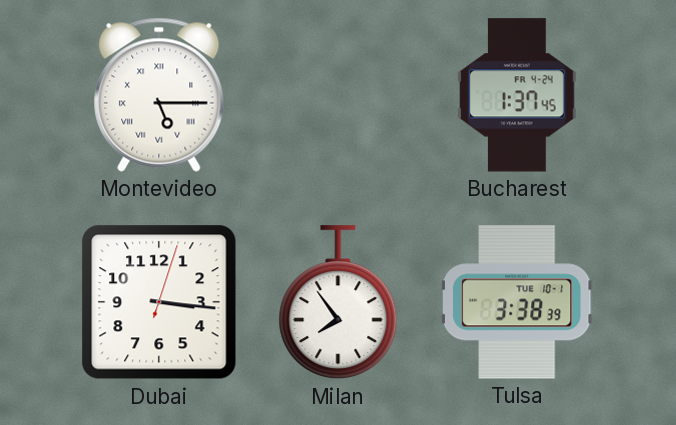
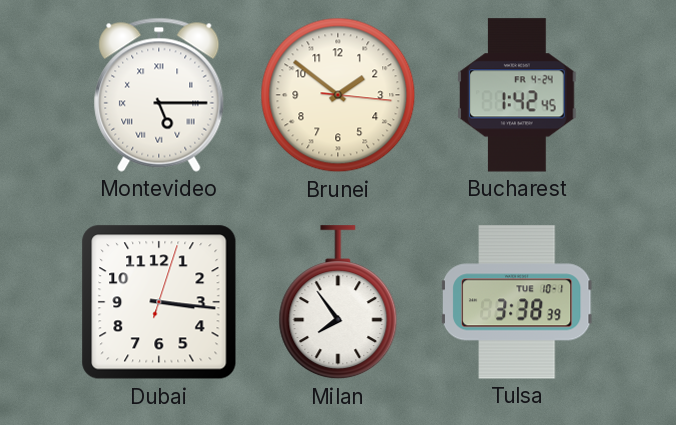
Brunei: none -> 1:51
Bucharest: 1:37 -> 1:42
